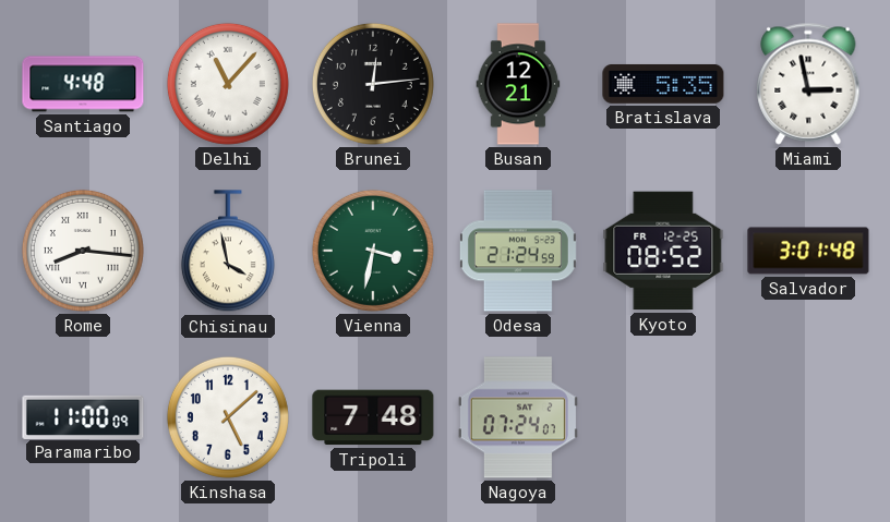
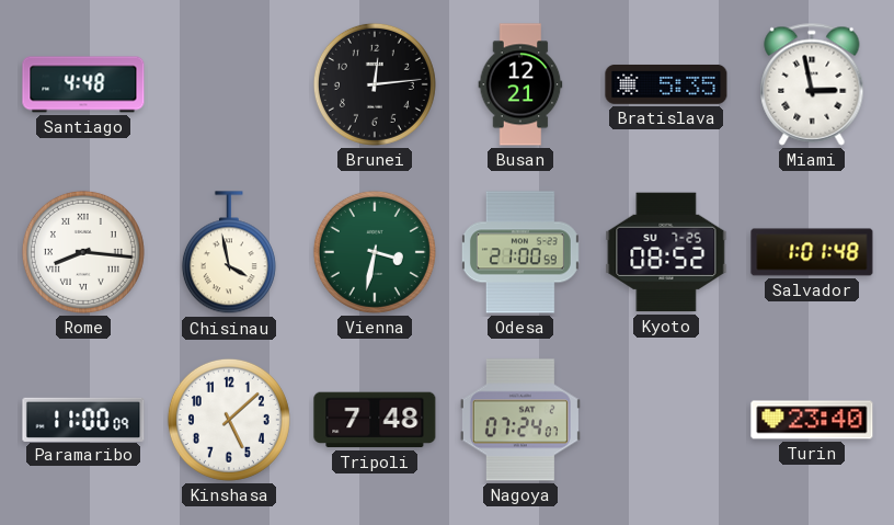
Delhi: 11:07 -> none
Odesa: 21:24 -> 21:00
Kyoto date: FR 12-25 -> SU 7-25
Salvador: 3:01 -> 1:01
Turin: none -> 23:40
